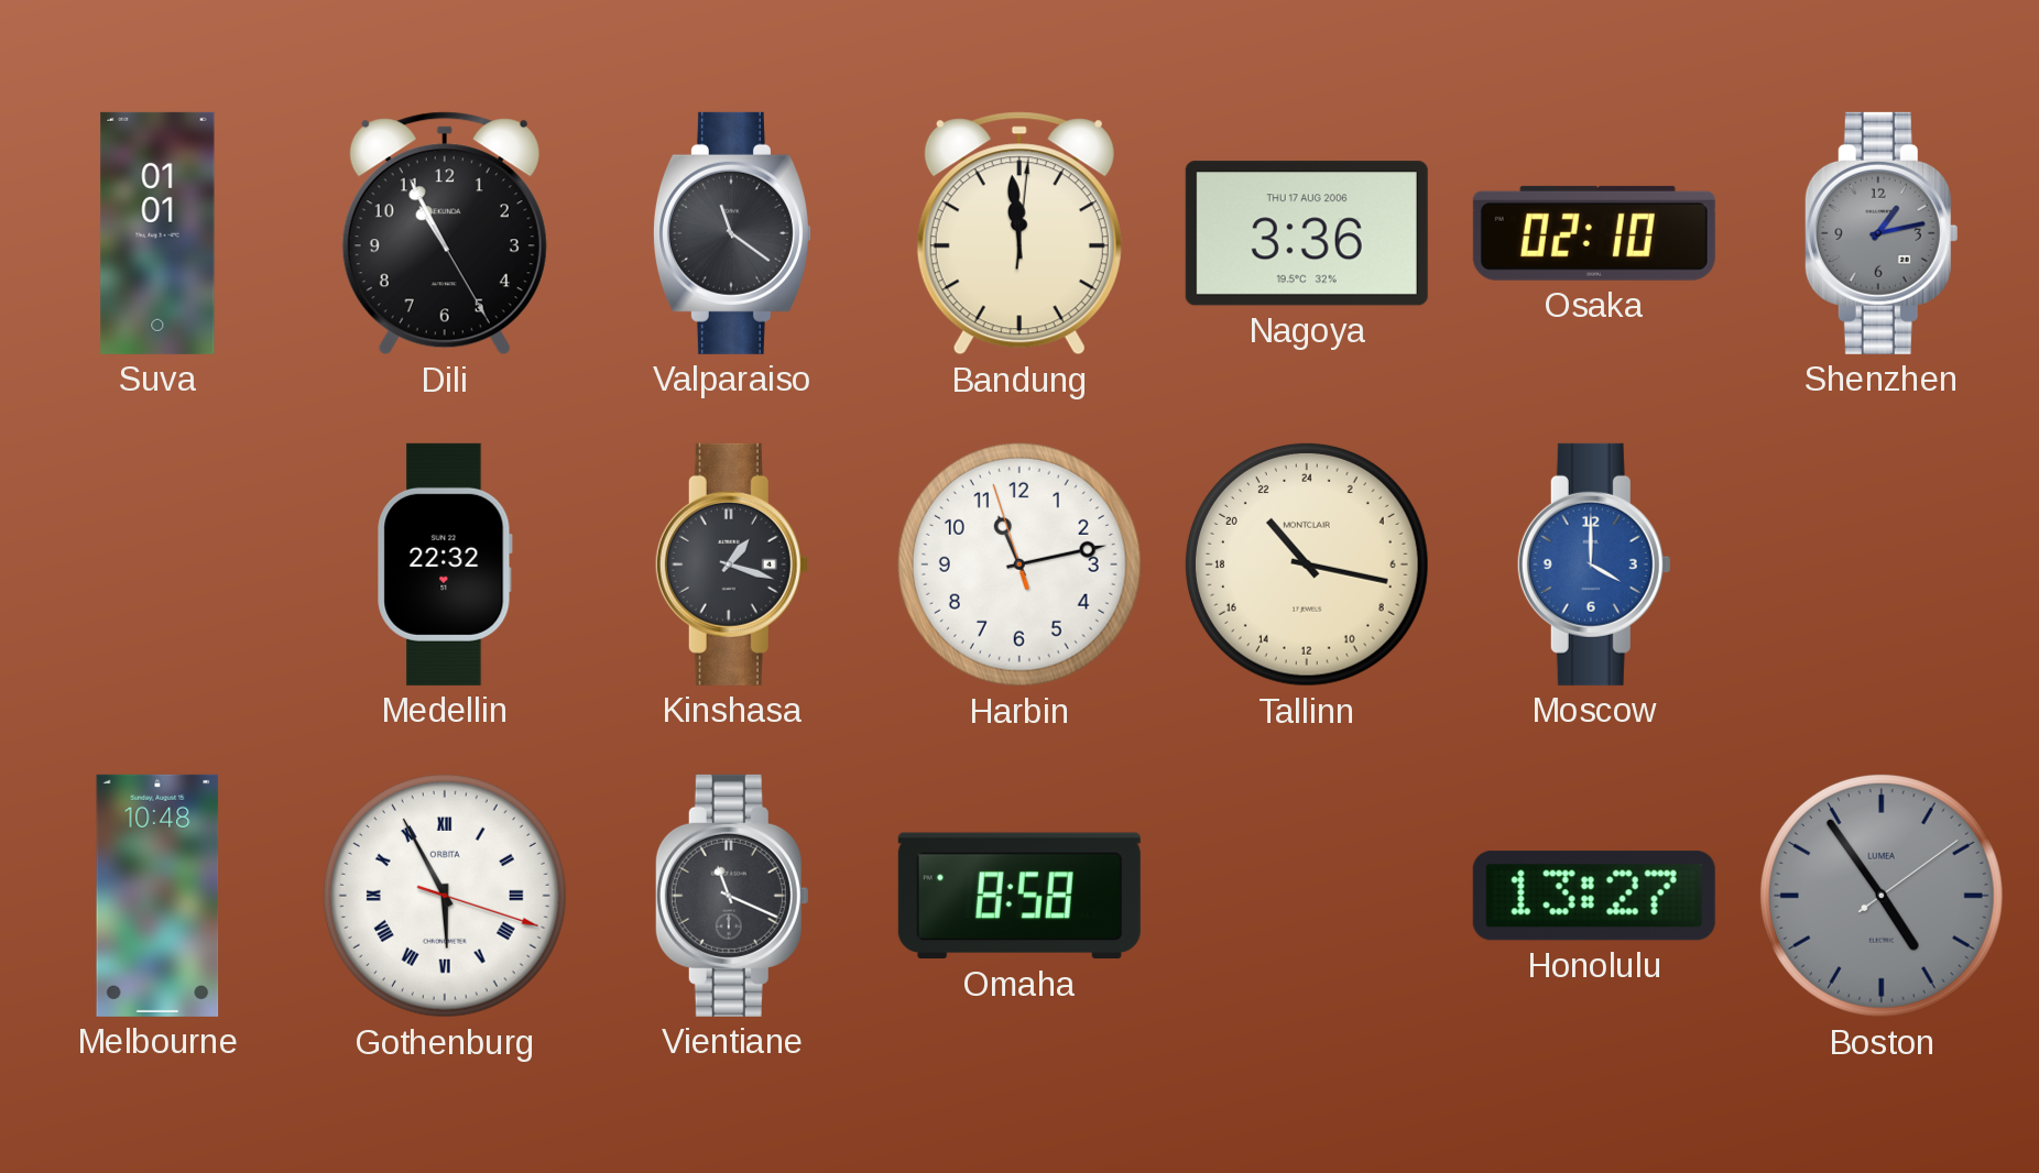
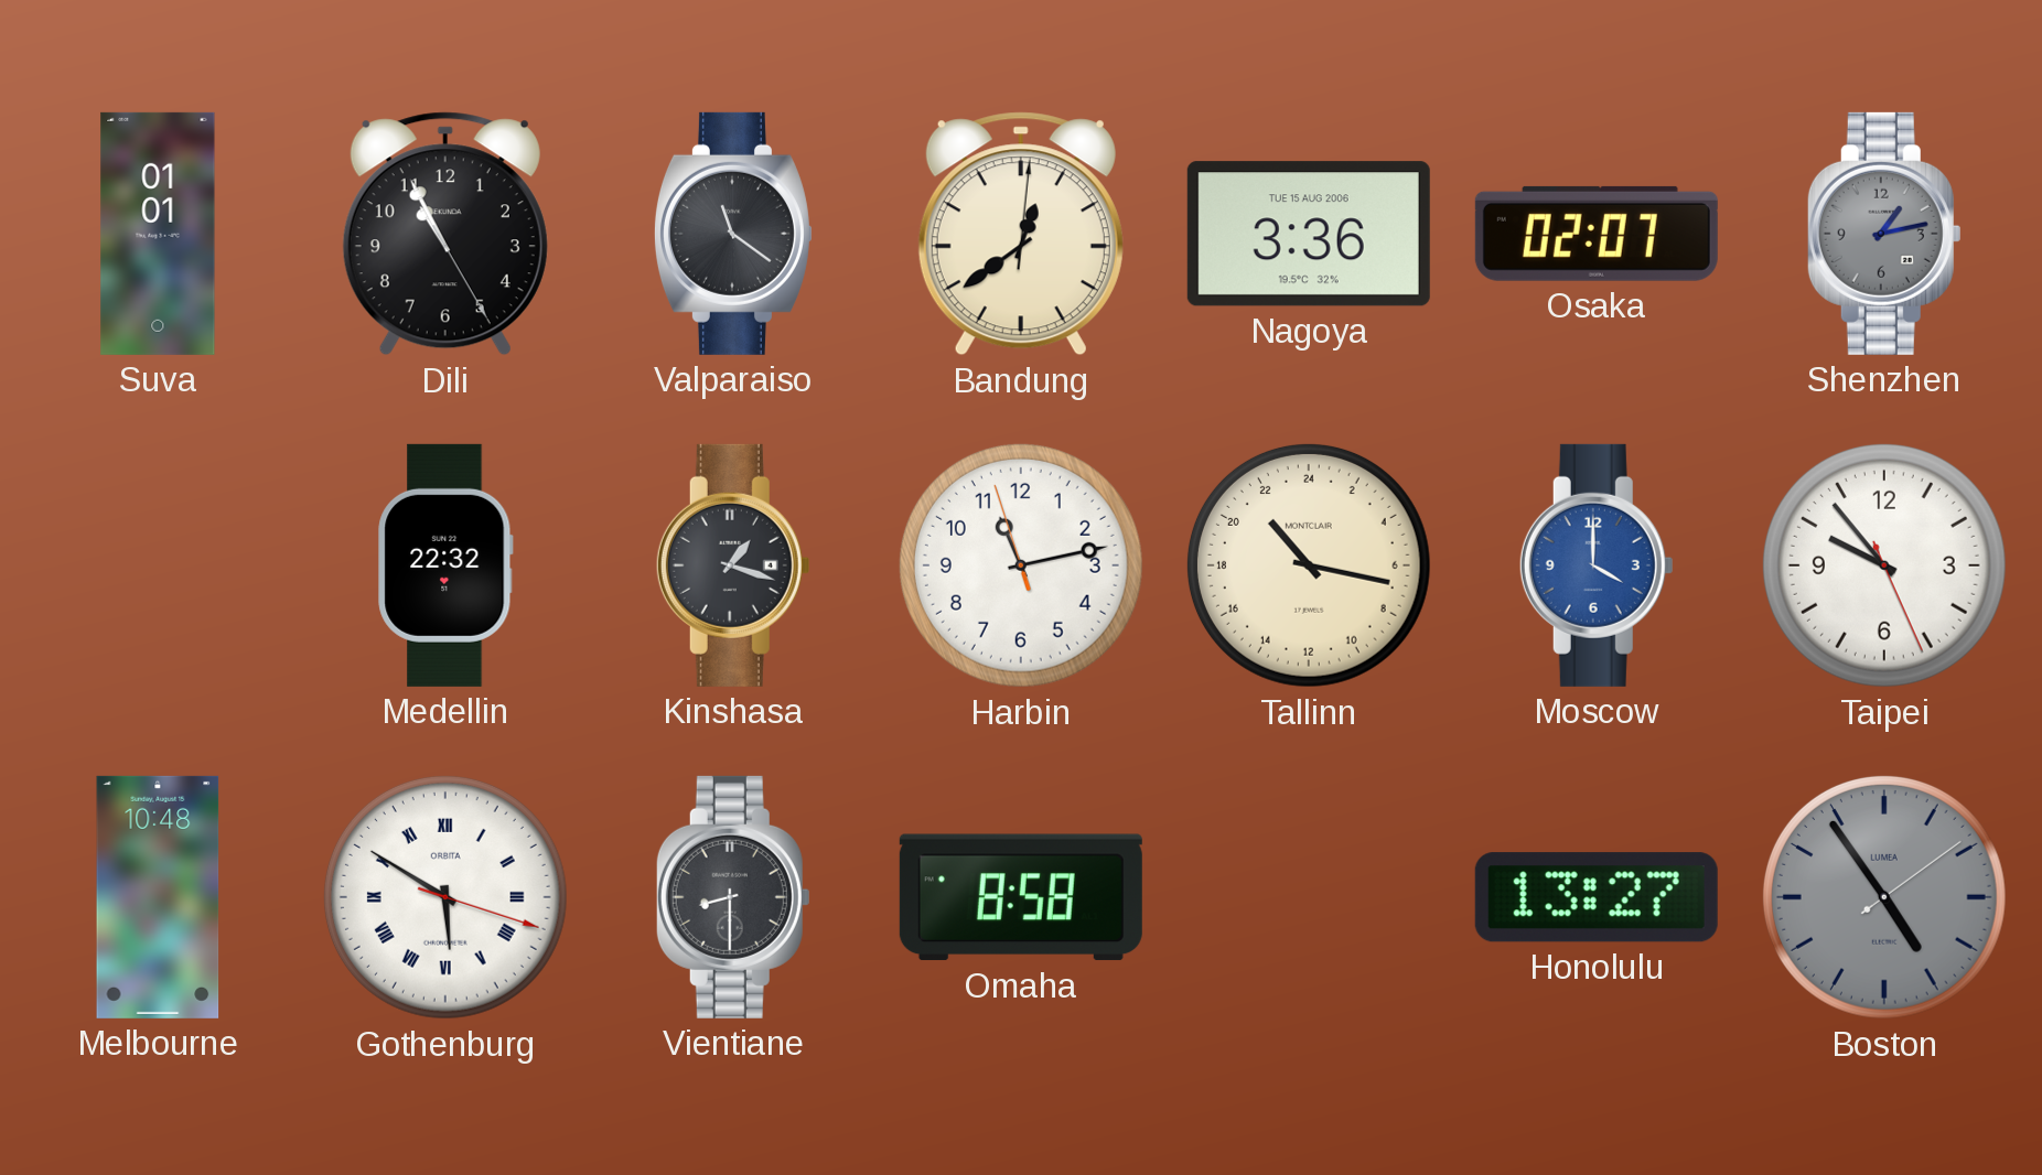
Bandung: 11:59 -> 12:39
Nagoya date: THU 17 AUG 2006 -> TUE 15 AUG 2006
Osaka: 02:10 -> 02:07
Taipei: none -> 9:53
Gothenburg: 5:55 -> 5:50
Vientiane: 11:19 -> 8:30
